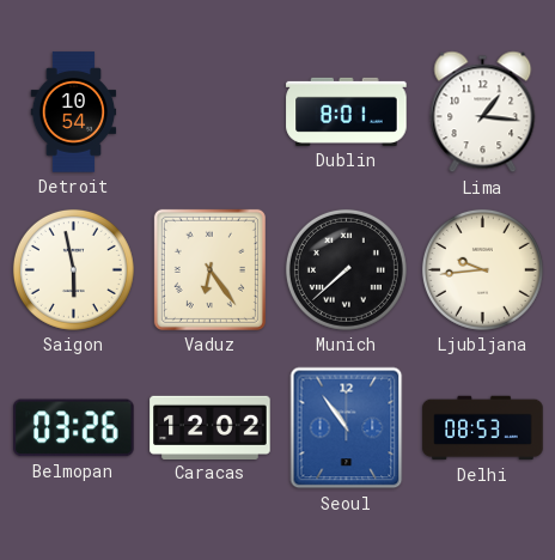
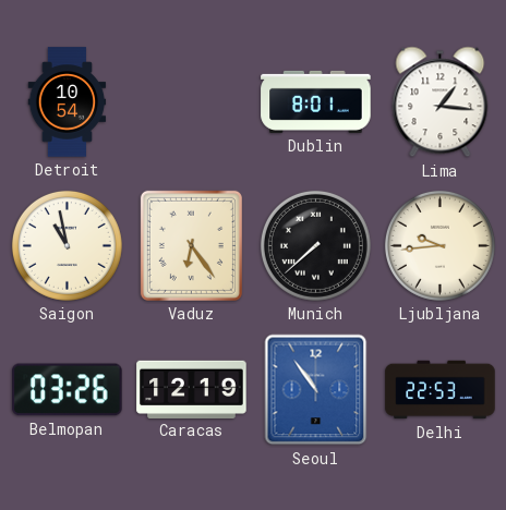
Saigon: 5:58 -> 10:58
Caracas: 12:02 -> 12:19
Delhi: 08:53 -> 22:53
